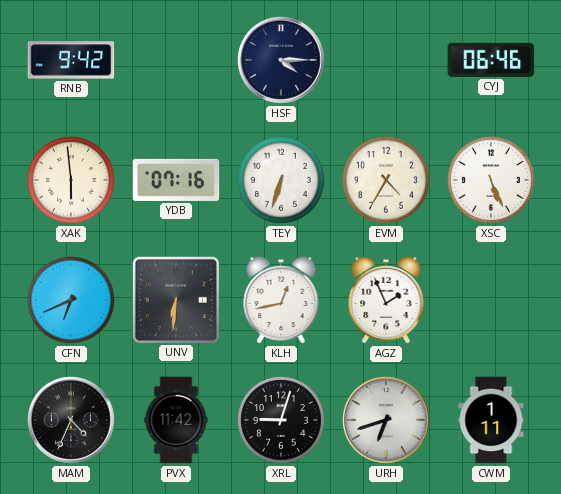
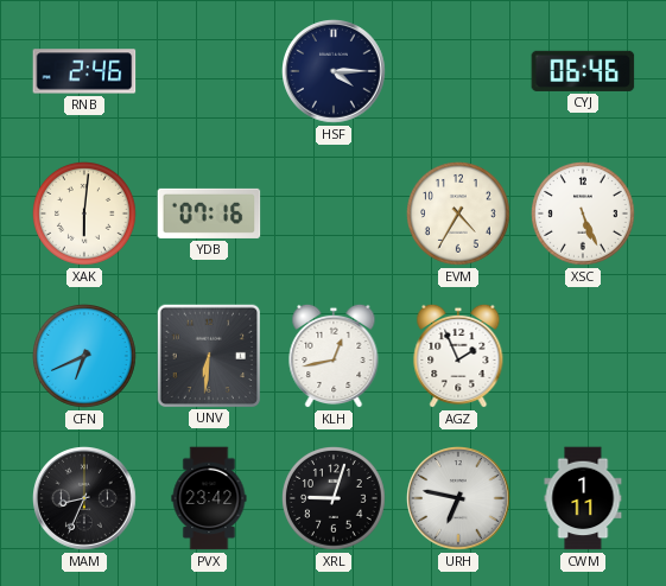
RNB: 9:42 -> 2:46
XAK: 5:59 -> 6:01
TEY: 6:33 -> none
MAM: 4:34 -> 8:34
PVX: 11:42 -> 23:42
URH: 6:42 -> 6:47
